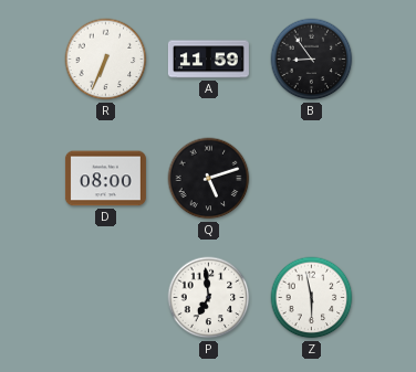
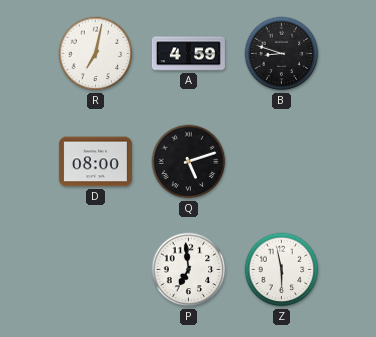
R: 6:34 -> 7:02
A: 11:59 -> 4:59
B: 8:54 -> 8:48
